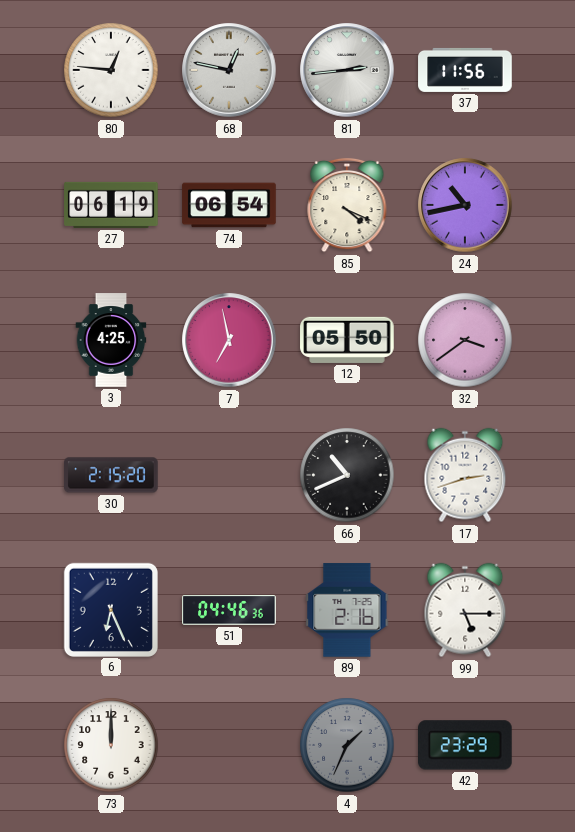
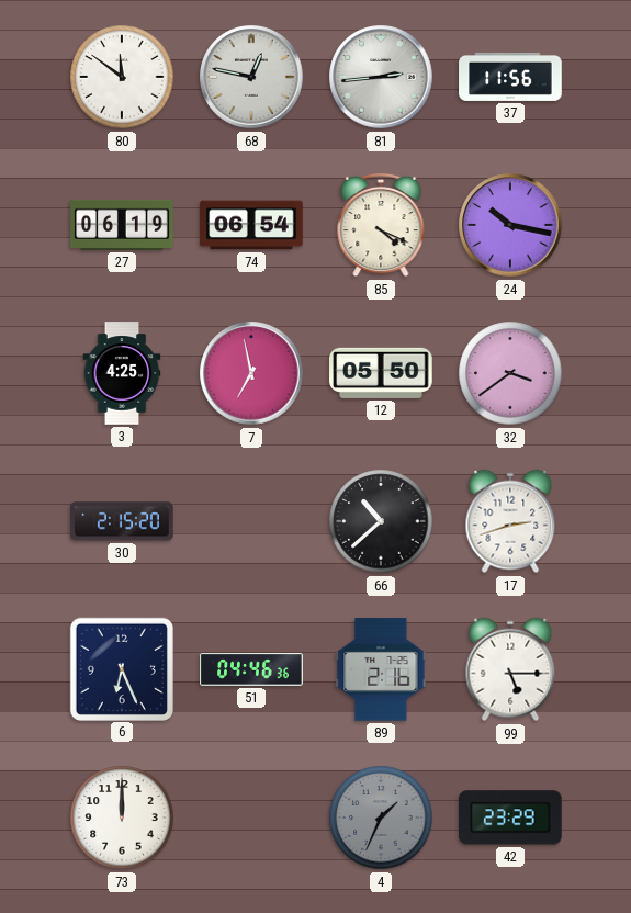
80: 12:46 -> 11:51
24: 10:43 -> 10:17
66: 10:41 -> 10:38
